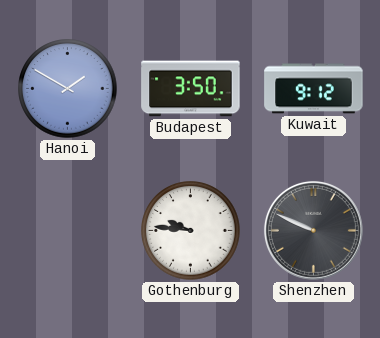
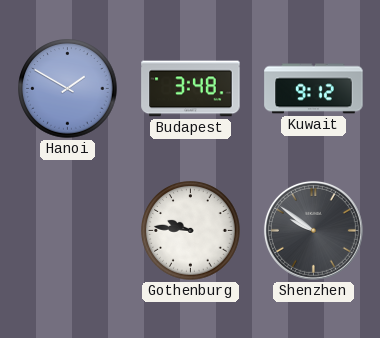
Budapest: 3:50 -> 3:48
Shenzhen: 9:49 -> 9:51
